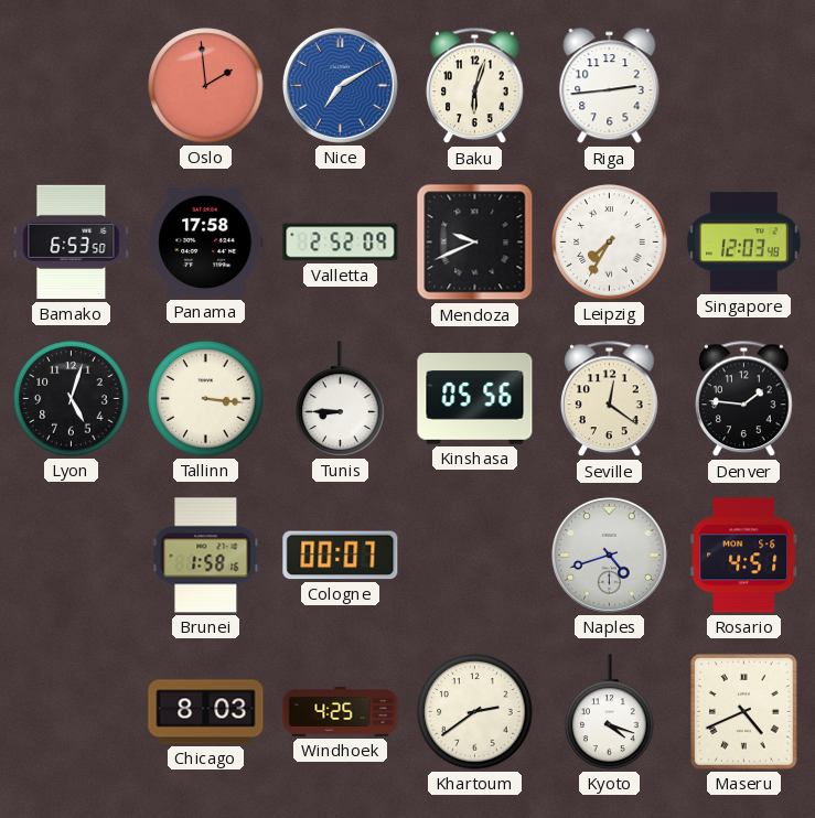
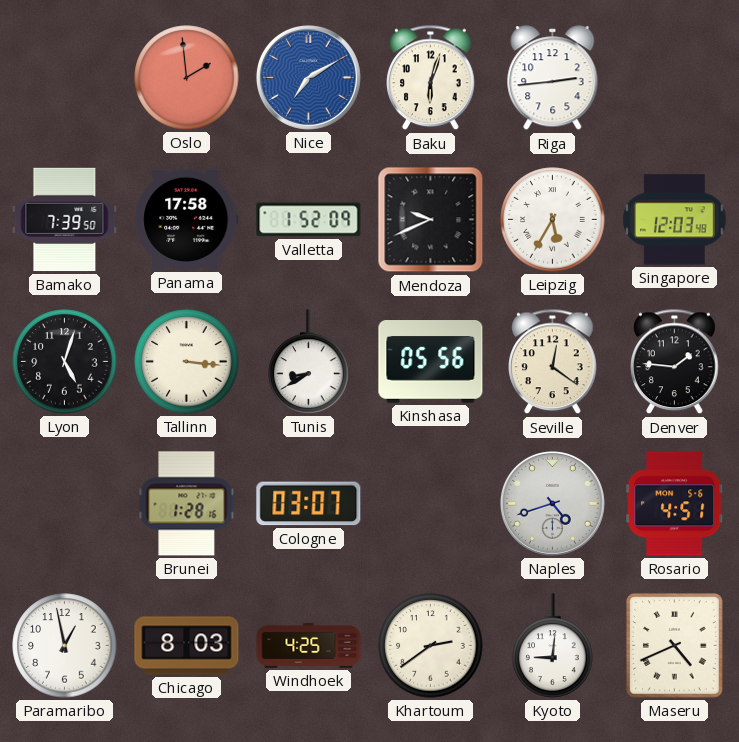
Bamako: 6:53 -> 7:39
Valletta: 2:52 -> 1:52
Leipzig: 7:35 -> 5:35
Tunis: 8:45 -> 8:40
Brunei: 1:58 -> 1:28
Cologne: 00:07 -> 03:07
Paramaribo: none -> 12:58
Kyoto: 4:18 -> 9:01
